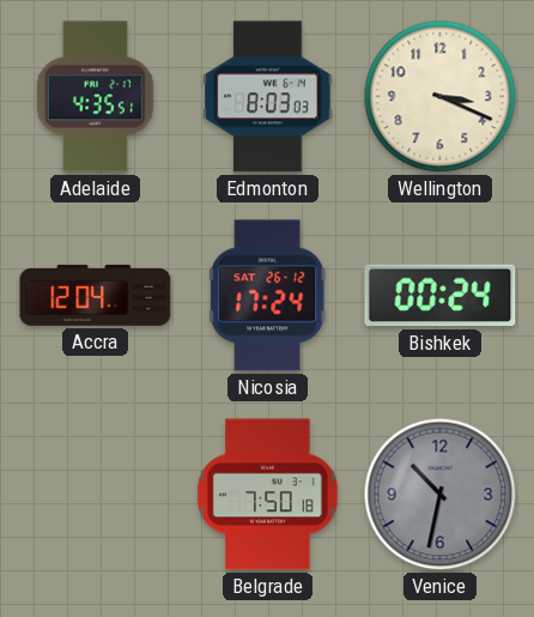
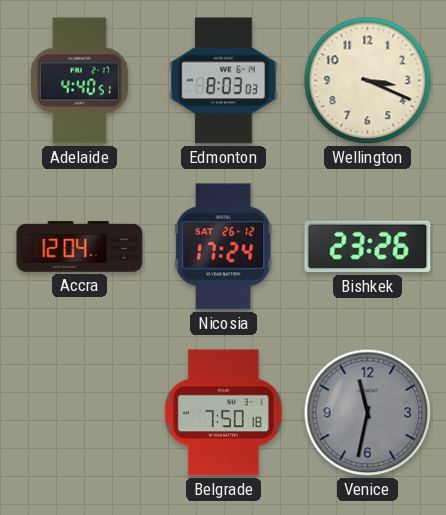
Adelaide: 4:35 -> 4:40
Bishkek: 00:24 -> 23:26
Venice: 10:32 -> 11:32
